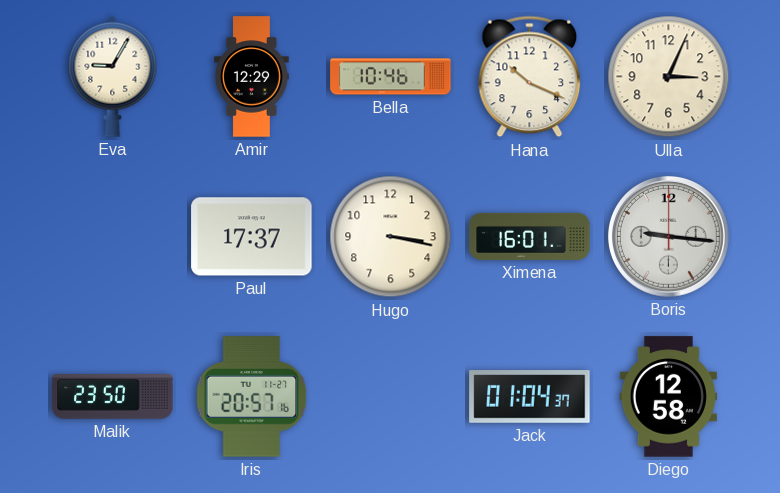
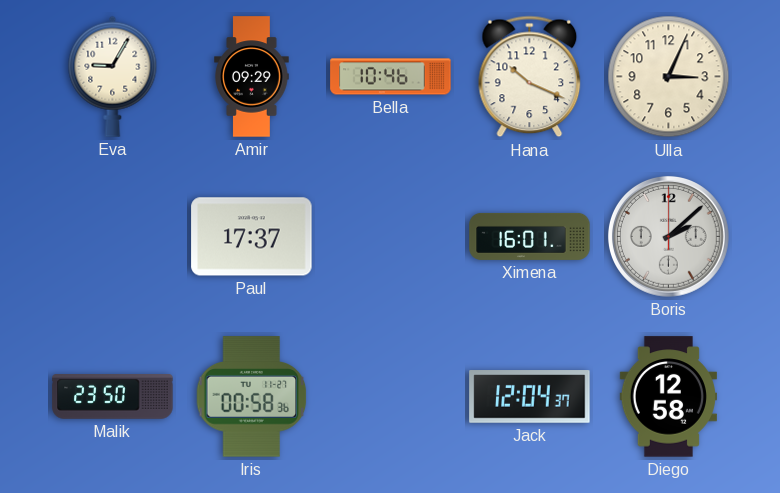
Amir: 12:29 -> 09:29
Hugo: 3:17 -> none
Boris: 9:16 -> 2:08
Iris: 20:57 -> 00:58
Jack: 01:04 -> 12:04
